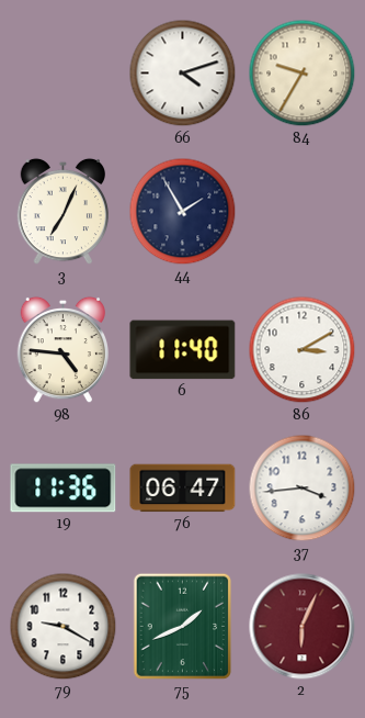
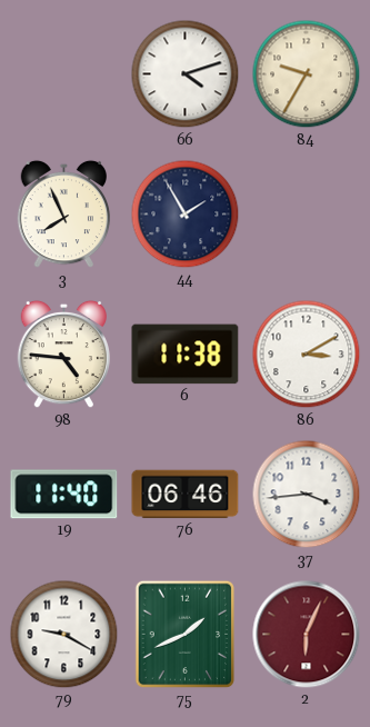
3: 7:04 -> 7:56
6: 11:40 -> 11:38
19: 11:36 -> 11:40
76: 06:47 -> 06:46
